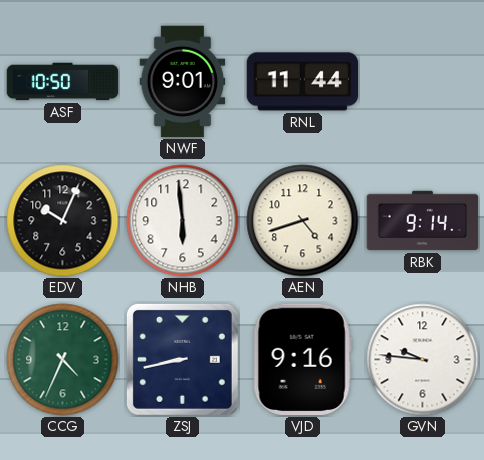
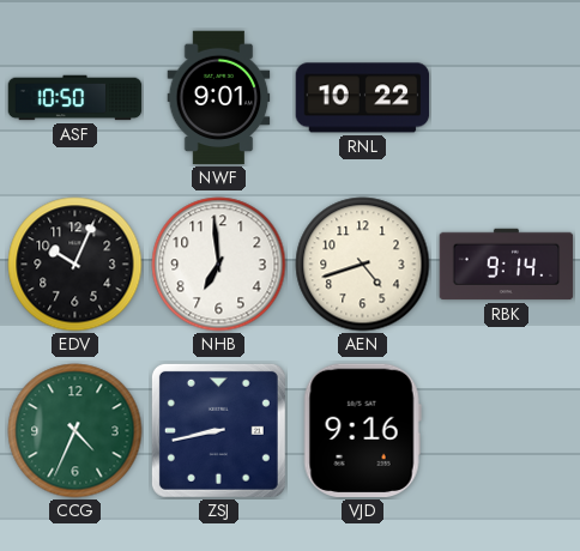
RNL: 11:44 -> 10:22
NHB: 5:59 -> 6:59
GVN: 9:46 -> none
